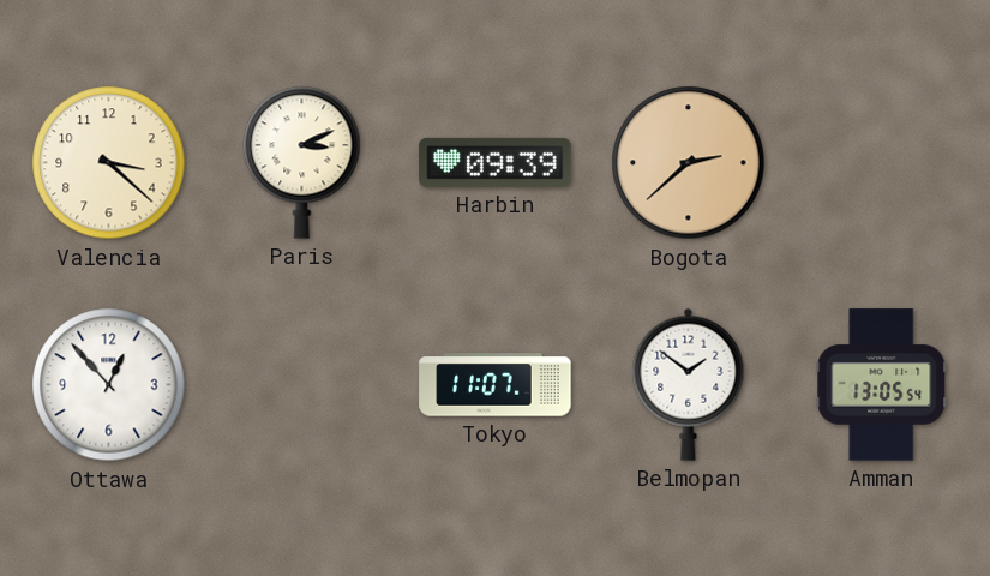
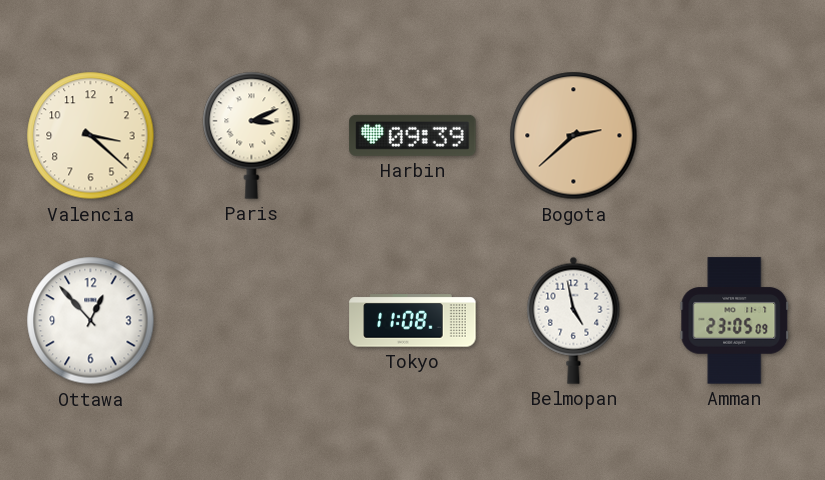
Tokyo: 11:07 -> 11:08
Belmopan: 1:51 -> 4:58
Amman: 13:05 -> 23:05
